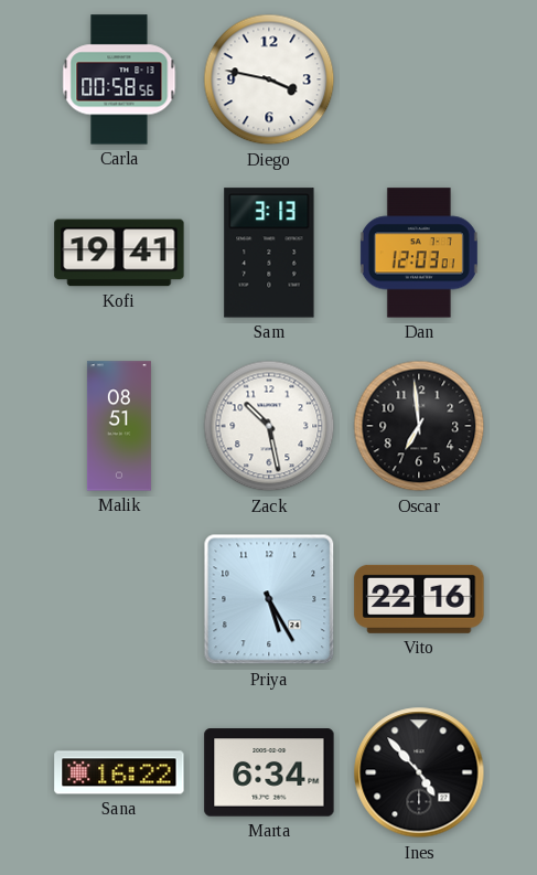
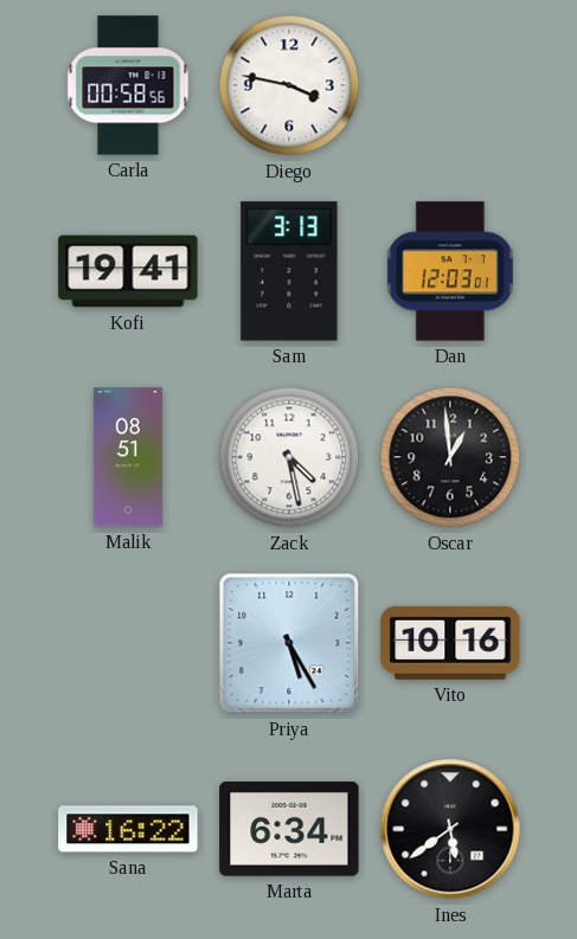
Zack: 10:28 -> 4:28
Oscar: 6:59 -> 12:59
Vito: 22:16 -> 10:16
Ines: 4:53 -> 5:39
